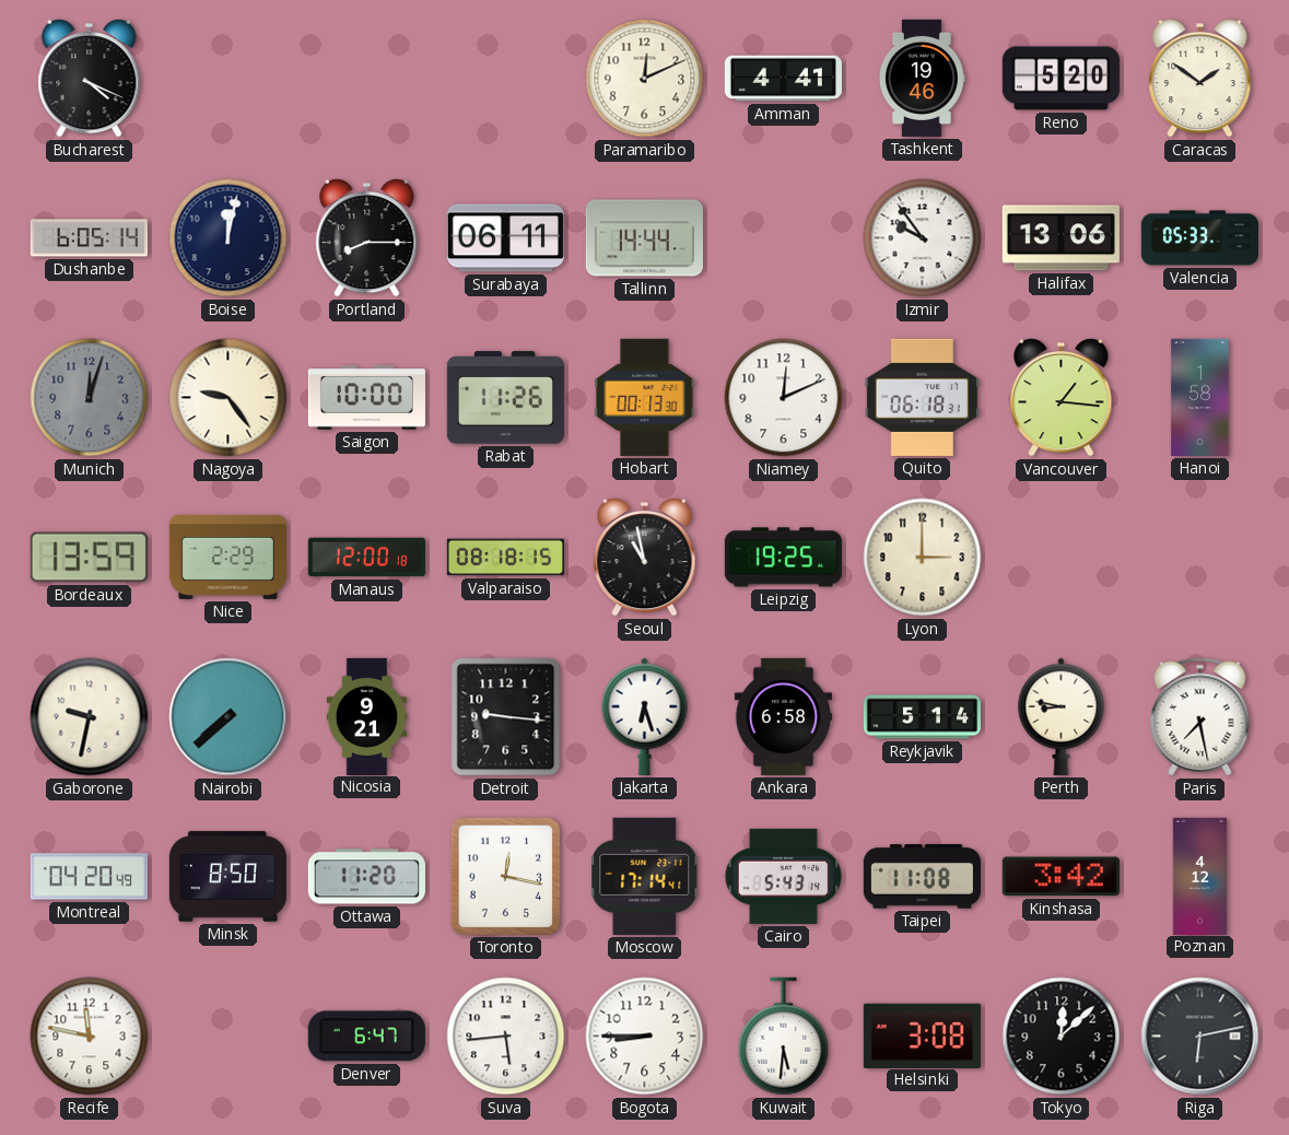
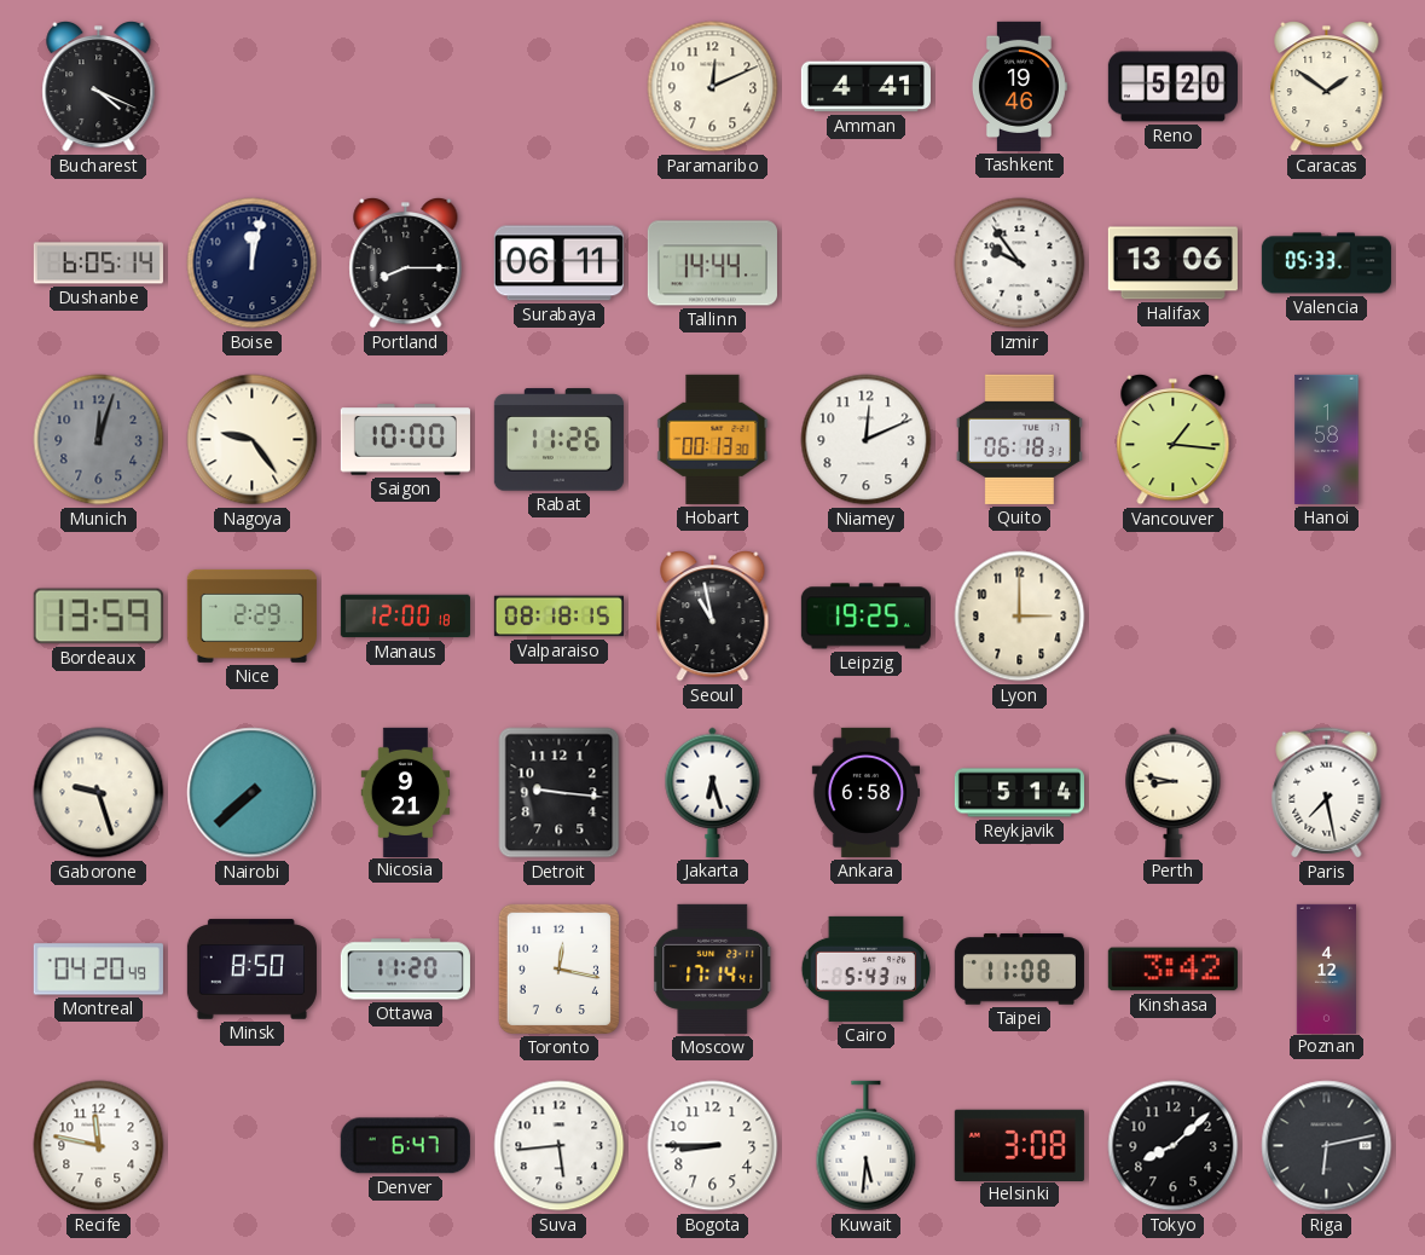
Gaborone: 9:32 -> 9:27
Tokyo: 12:08 -> 8:08
